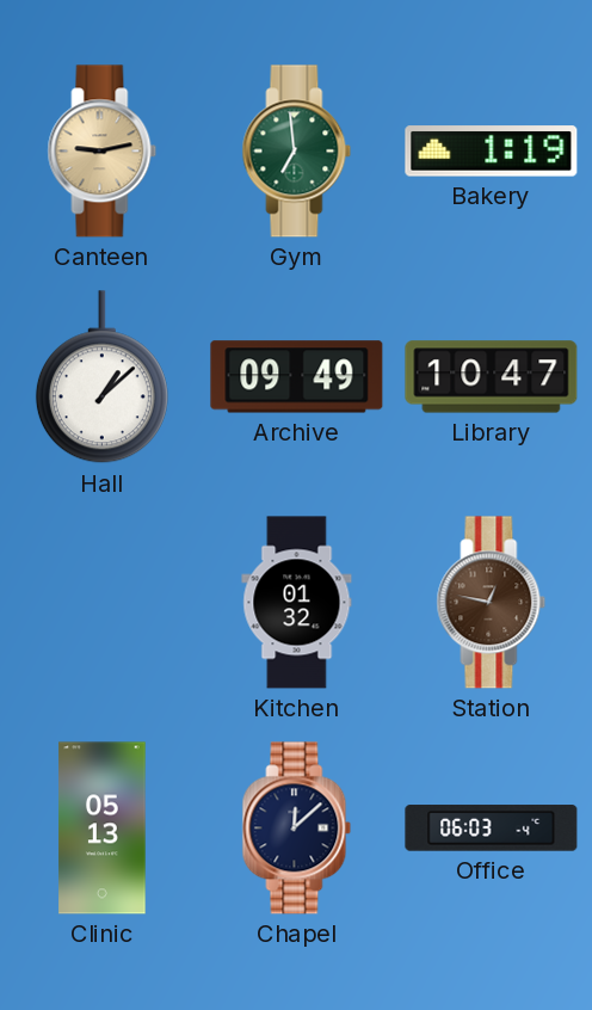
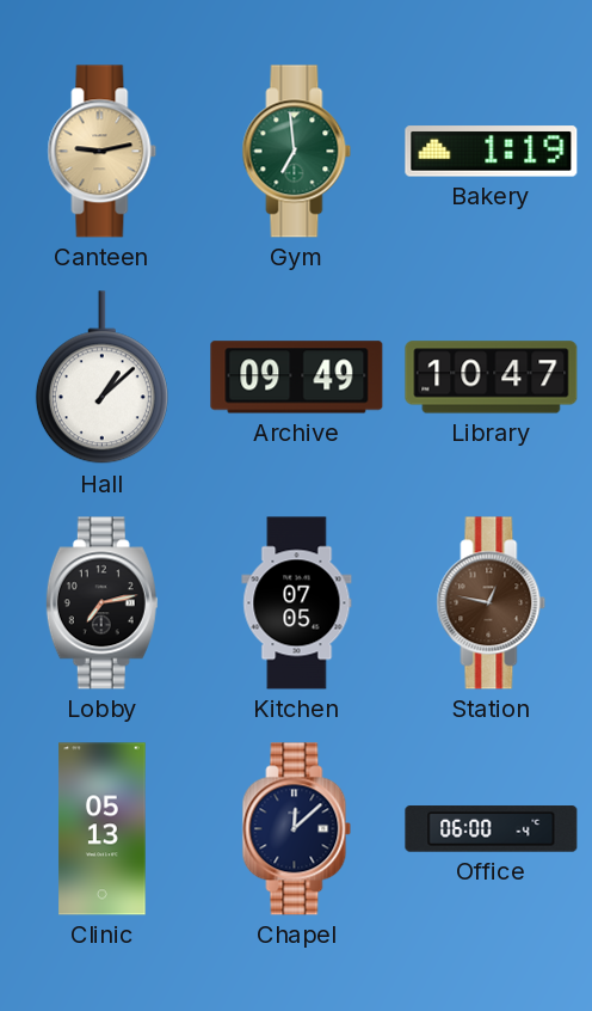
Lobby: none -> 7:13
Kitchen: 01:32 -> 07:05
Office: 06:03 -> 06:00
